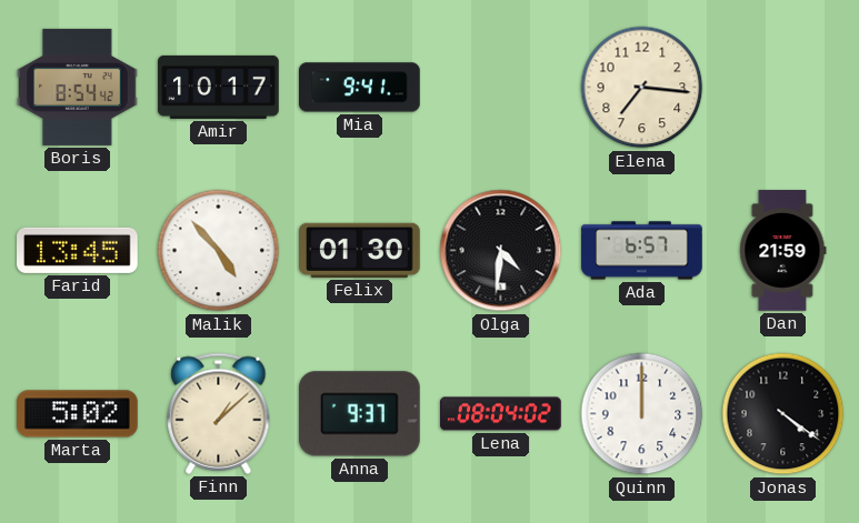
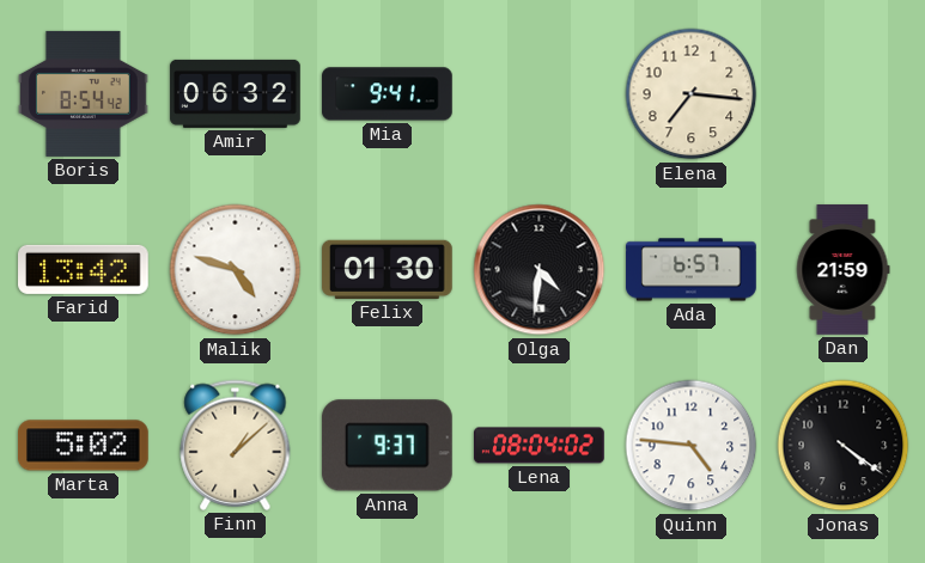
Amir: 10:17 -> 06:32
Farid: 13:45 -> 13:42
Malik: 4:53 -> 4:48
Quinn: 12:00 -> 4:46
